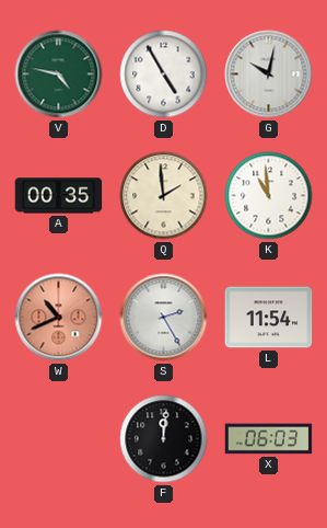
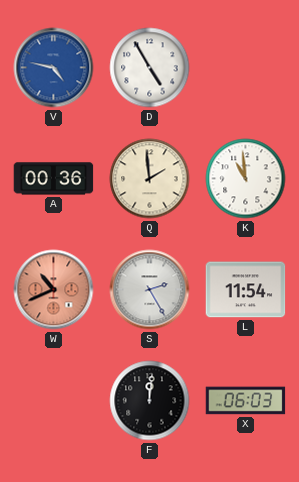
V dial: green -> blue
G: 10:02 -> none
A: 00:35 -> 00:36
